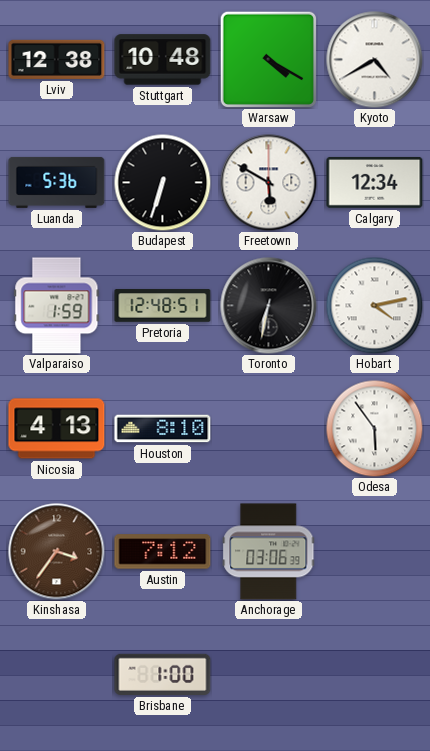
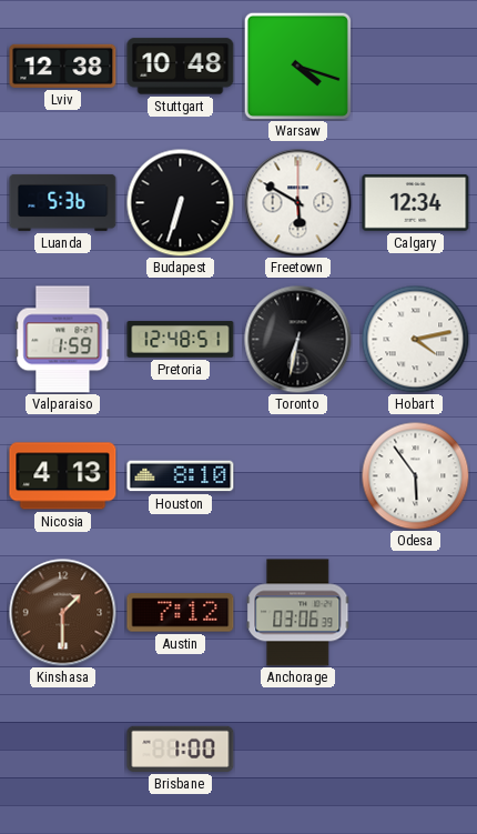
Warsaw: 4:20 -> 4:18
Kyoto: 4:40 -> none
Kinshasa: 3:36 -> 1:30
